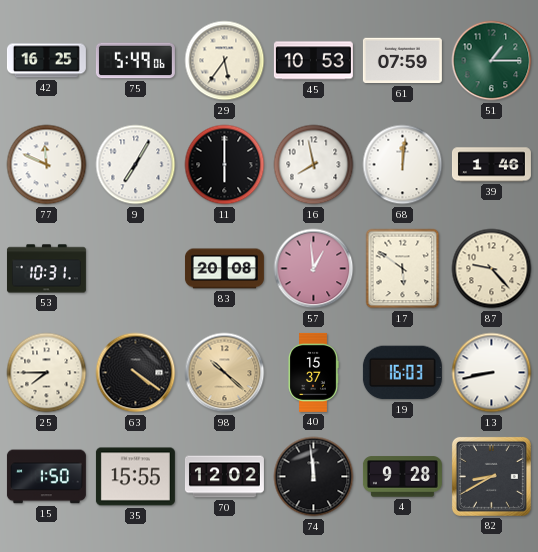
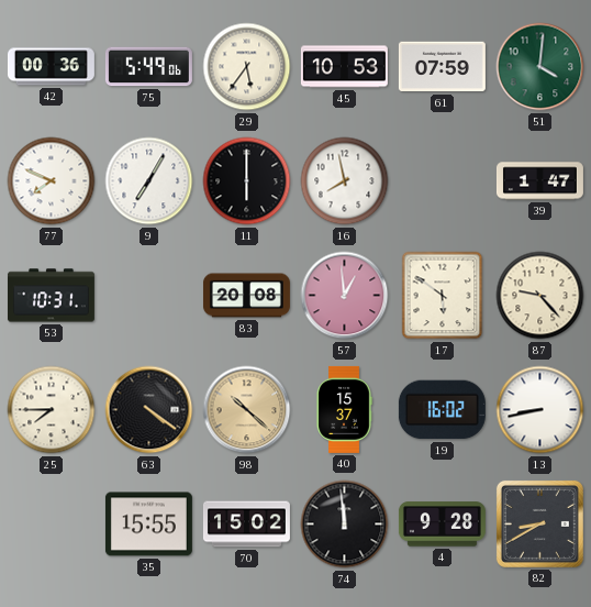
42: 16:25 -> 00:36
51: 1:15 -> 4:01
77: 11:49 -> 7:49
68: 12:01 -> none
39: 1:46 -> 1:47
19: 16:03 -> 16:02
15: 1:50 -> none
70: 12:02 -> 15:02
